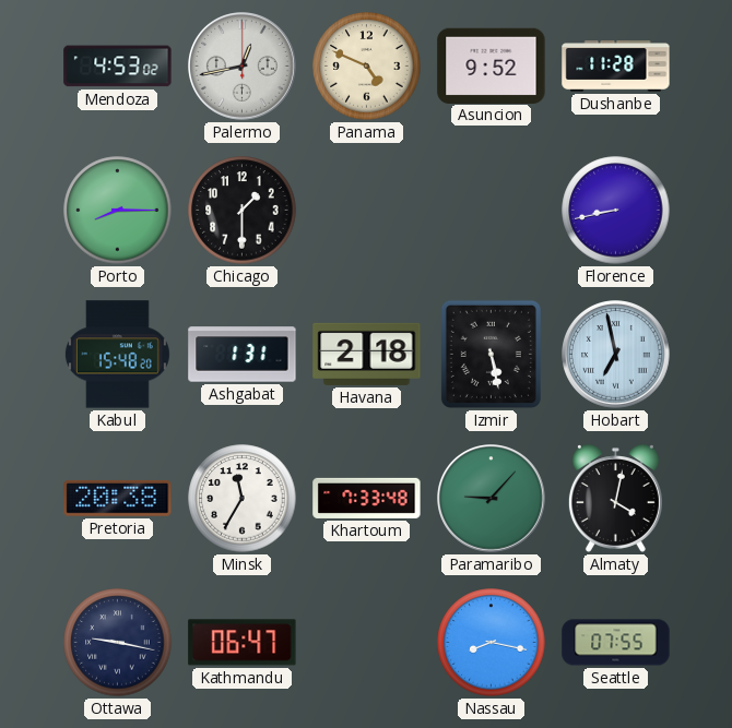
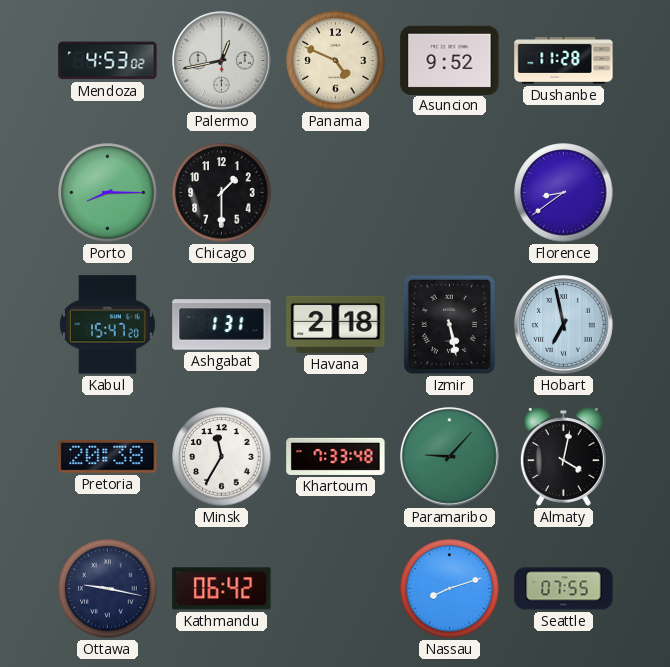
Florence: 8:43 -> 8:39
Kabul: 15:48 -> 15:47
Kathmandu: 06:47 -> 06:42
Nassau: 8:17 -> 8:12
